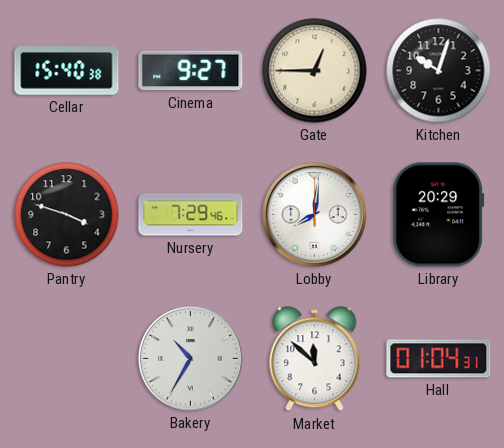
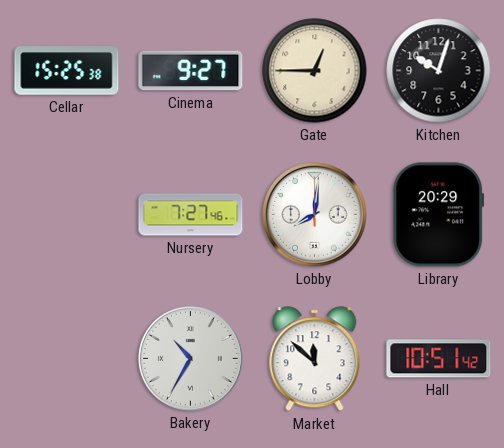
Cellar: 15:40 -> 15:25
Pantry: 3:48 -> none
Nursery: 7:29 -> 7:27
Hall: 01:04 -> 10:51
